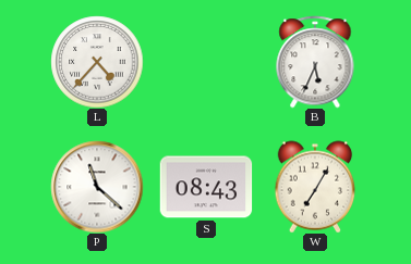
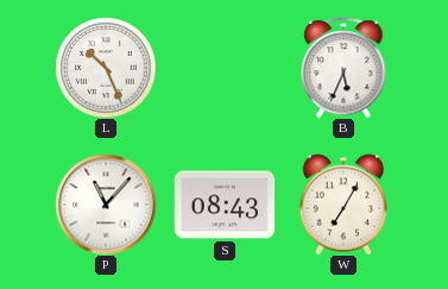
L: 4:37 -> 10:26
P: 11:22 -> 11:07
